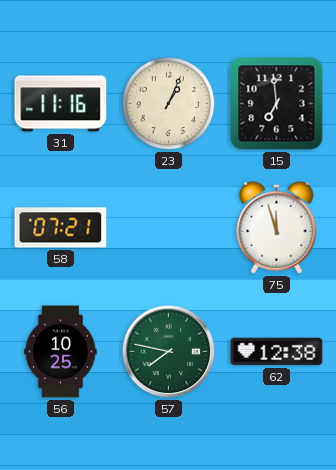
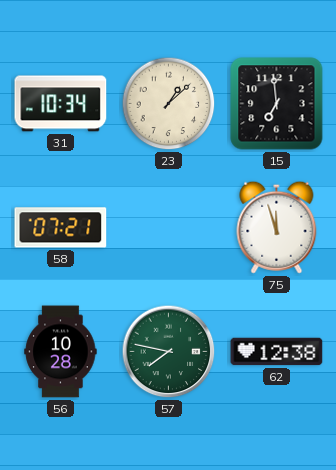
31: 11:16 -> 10:34
23: 1:04 -> 1:08
56: 10:25 -> 10:28
